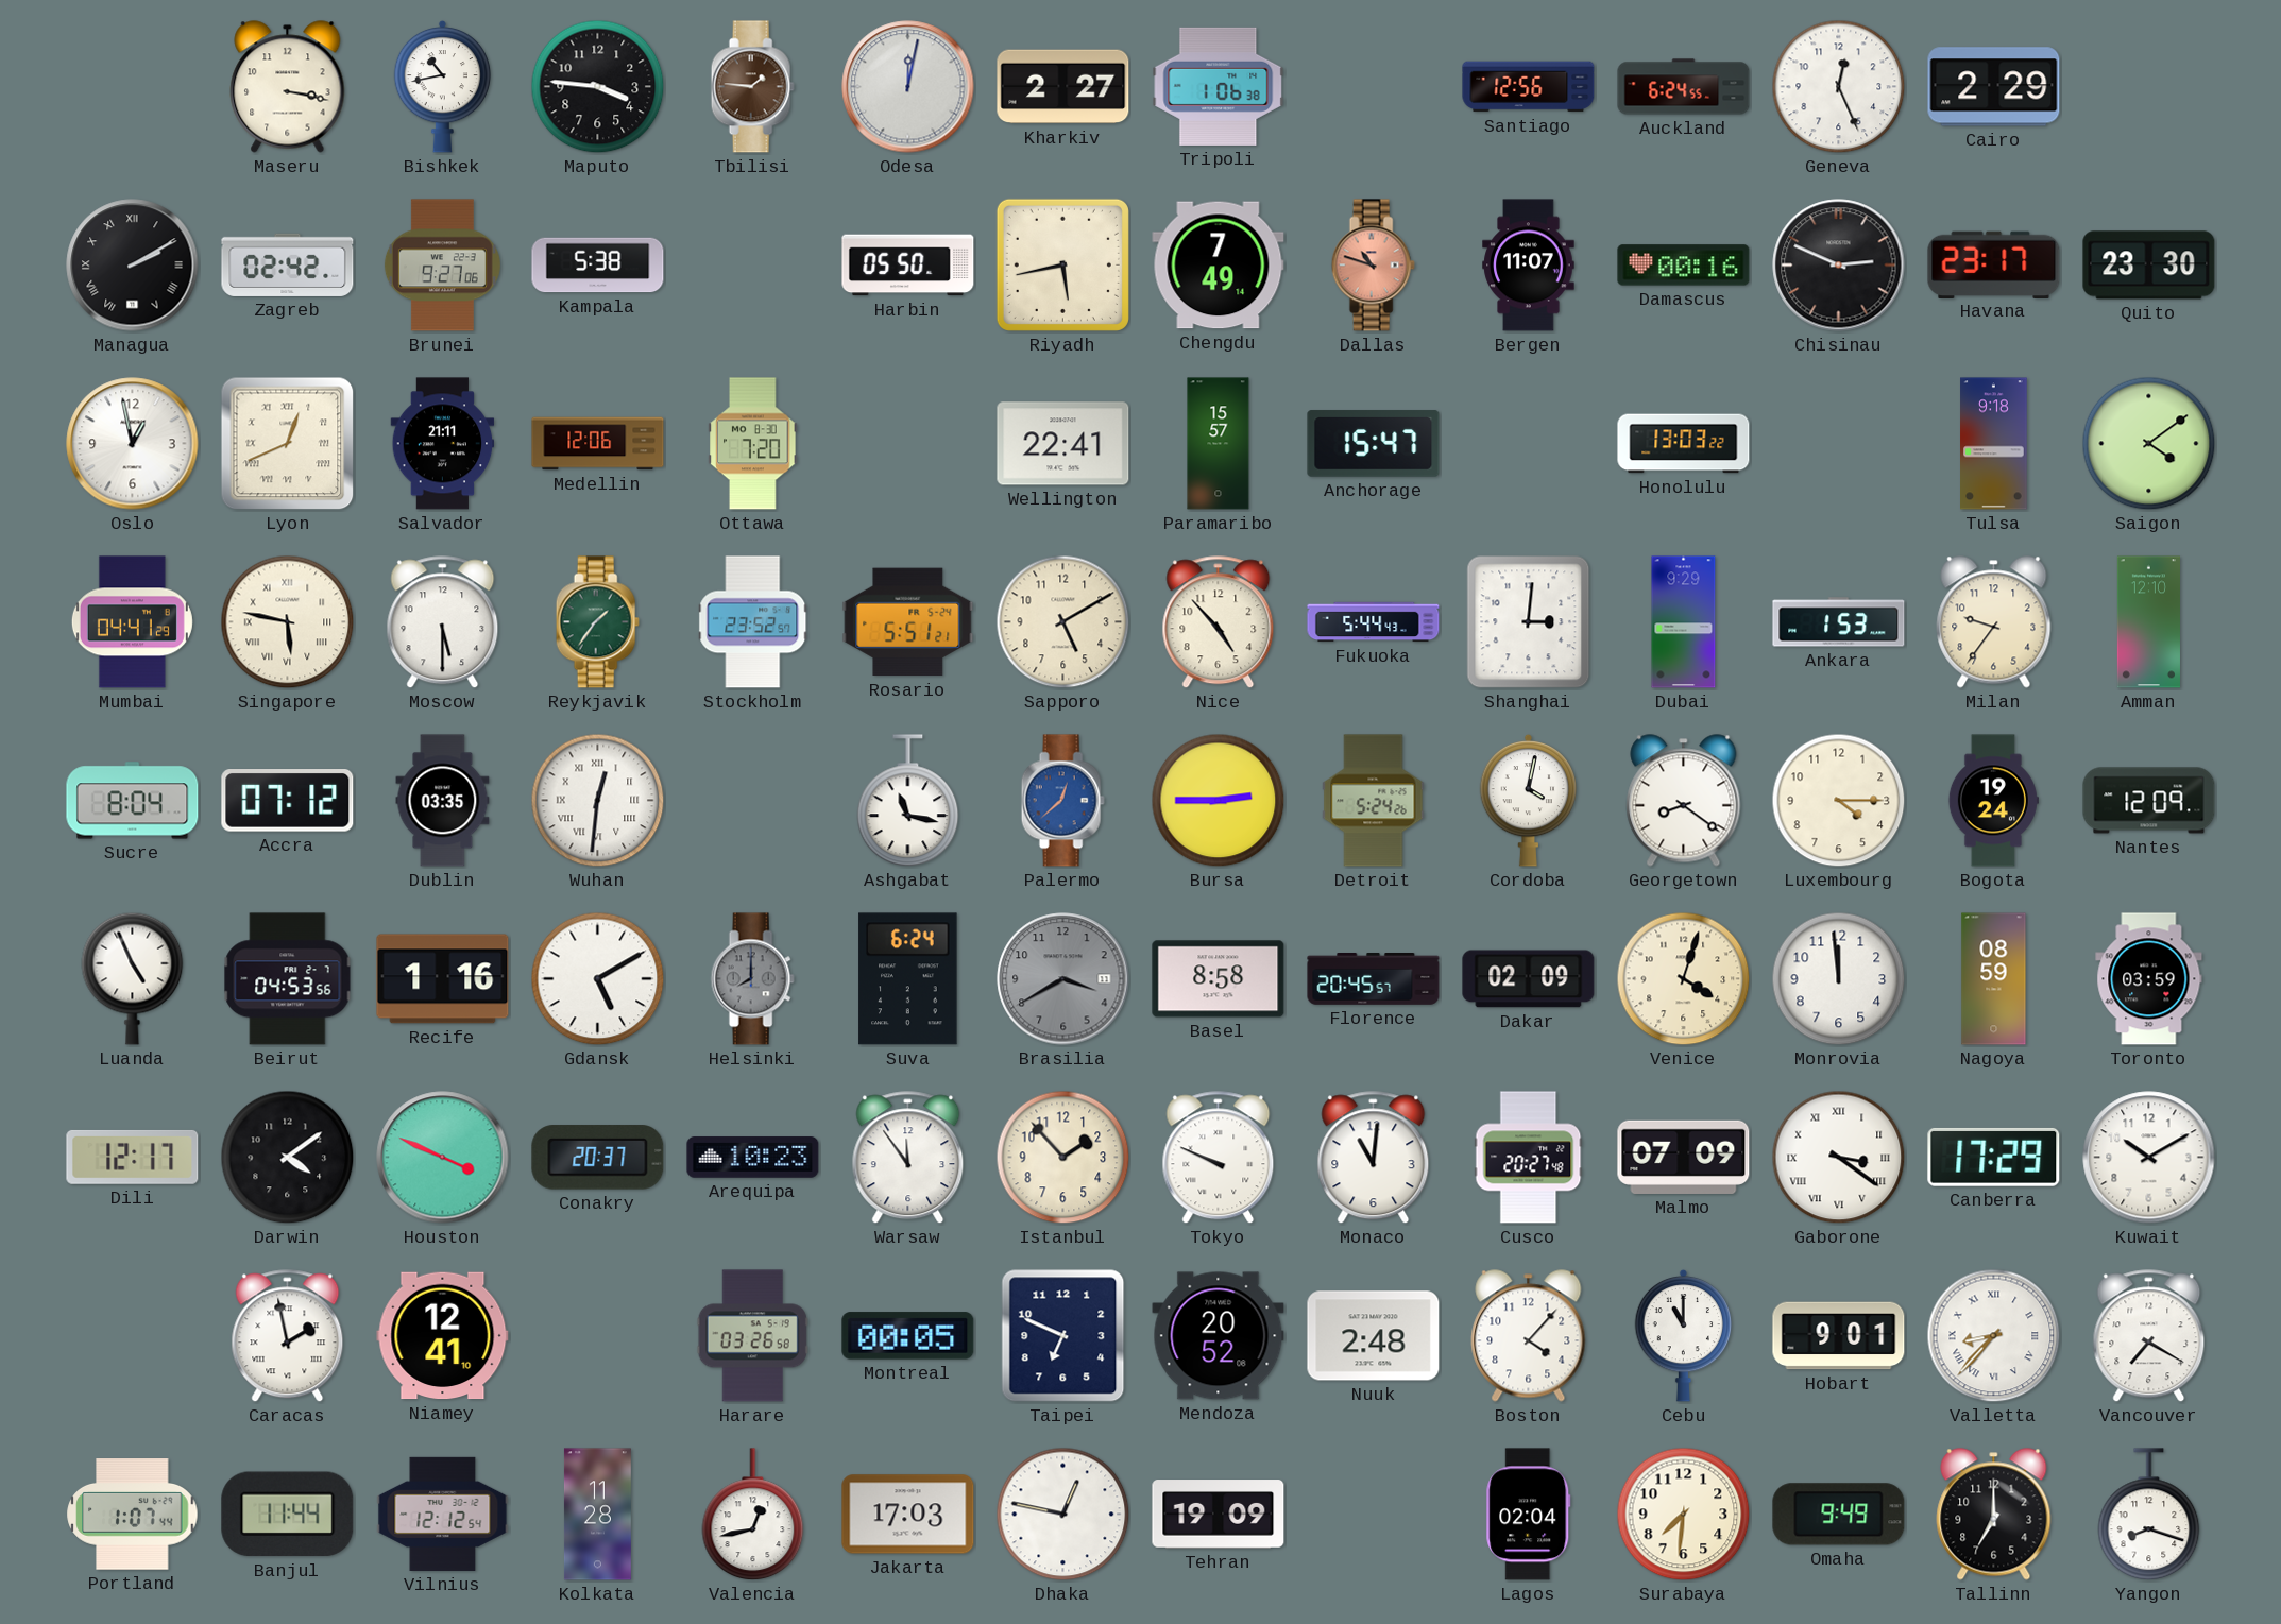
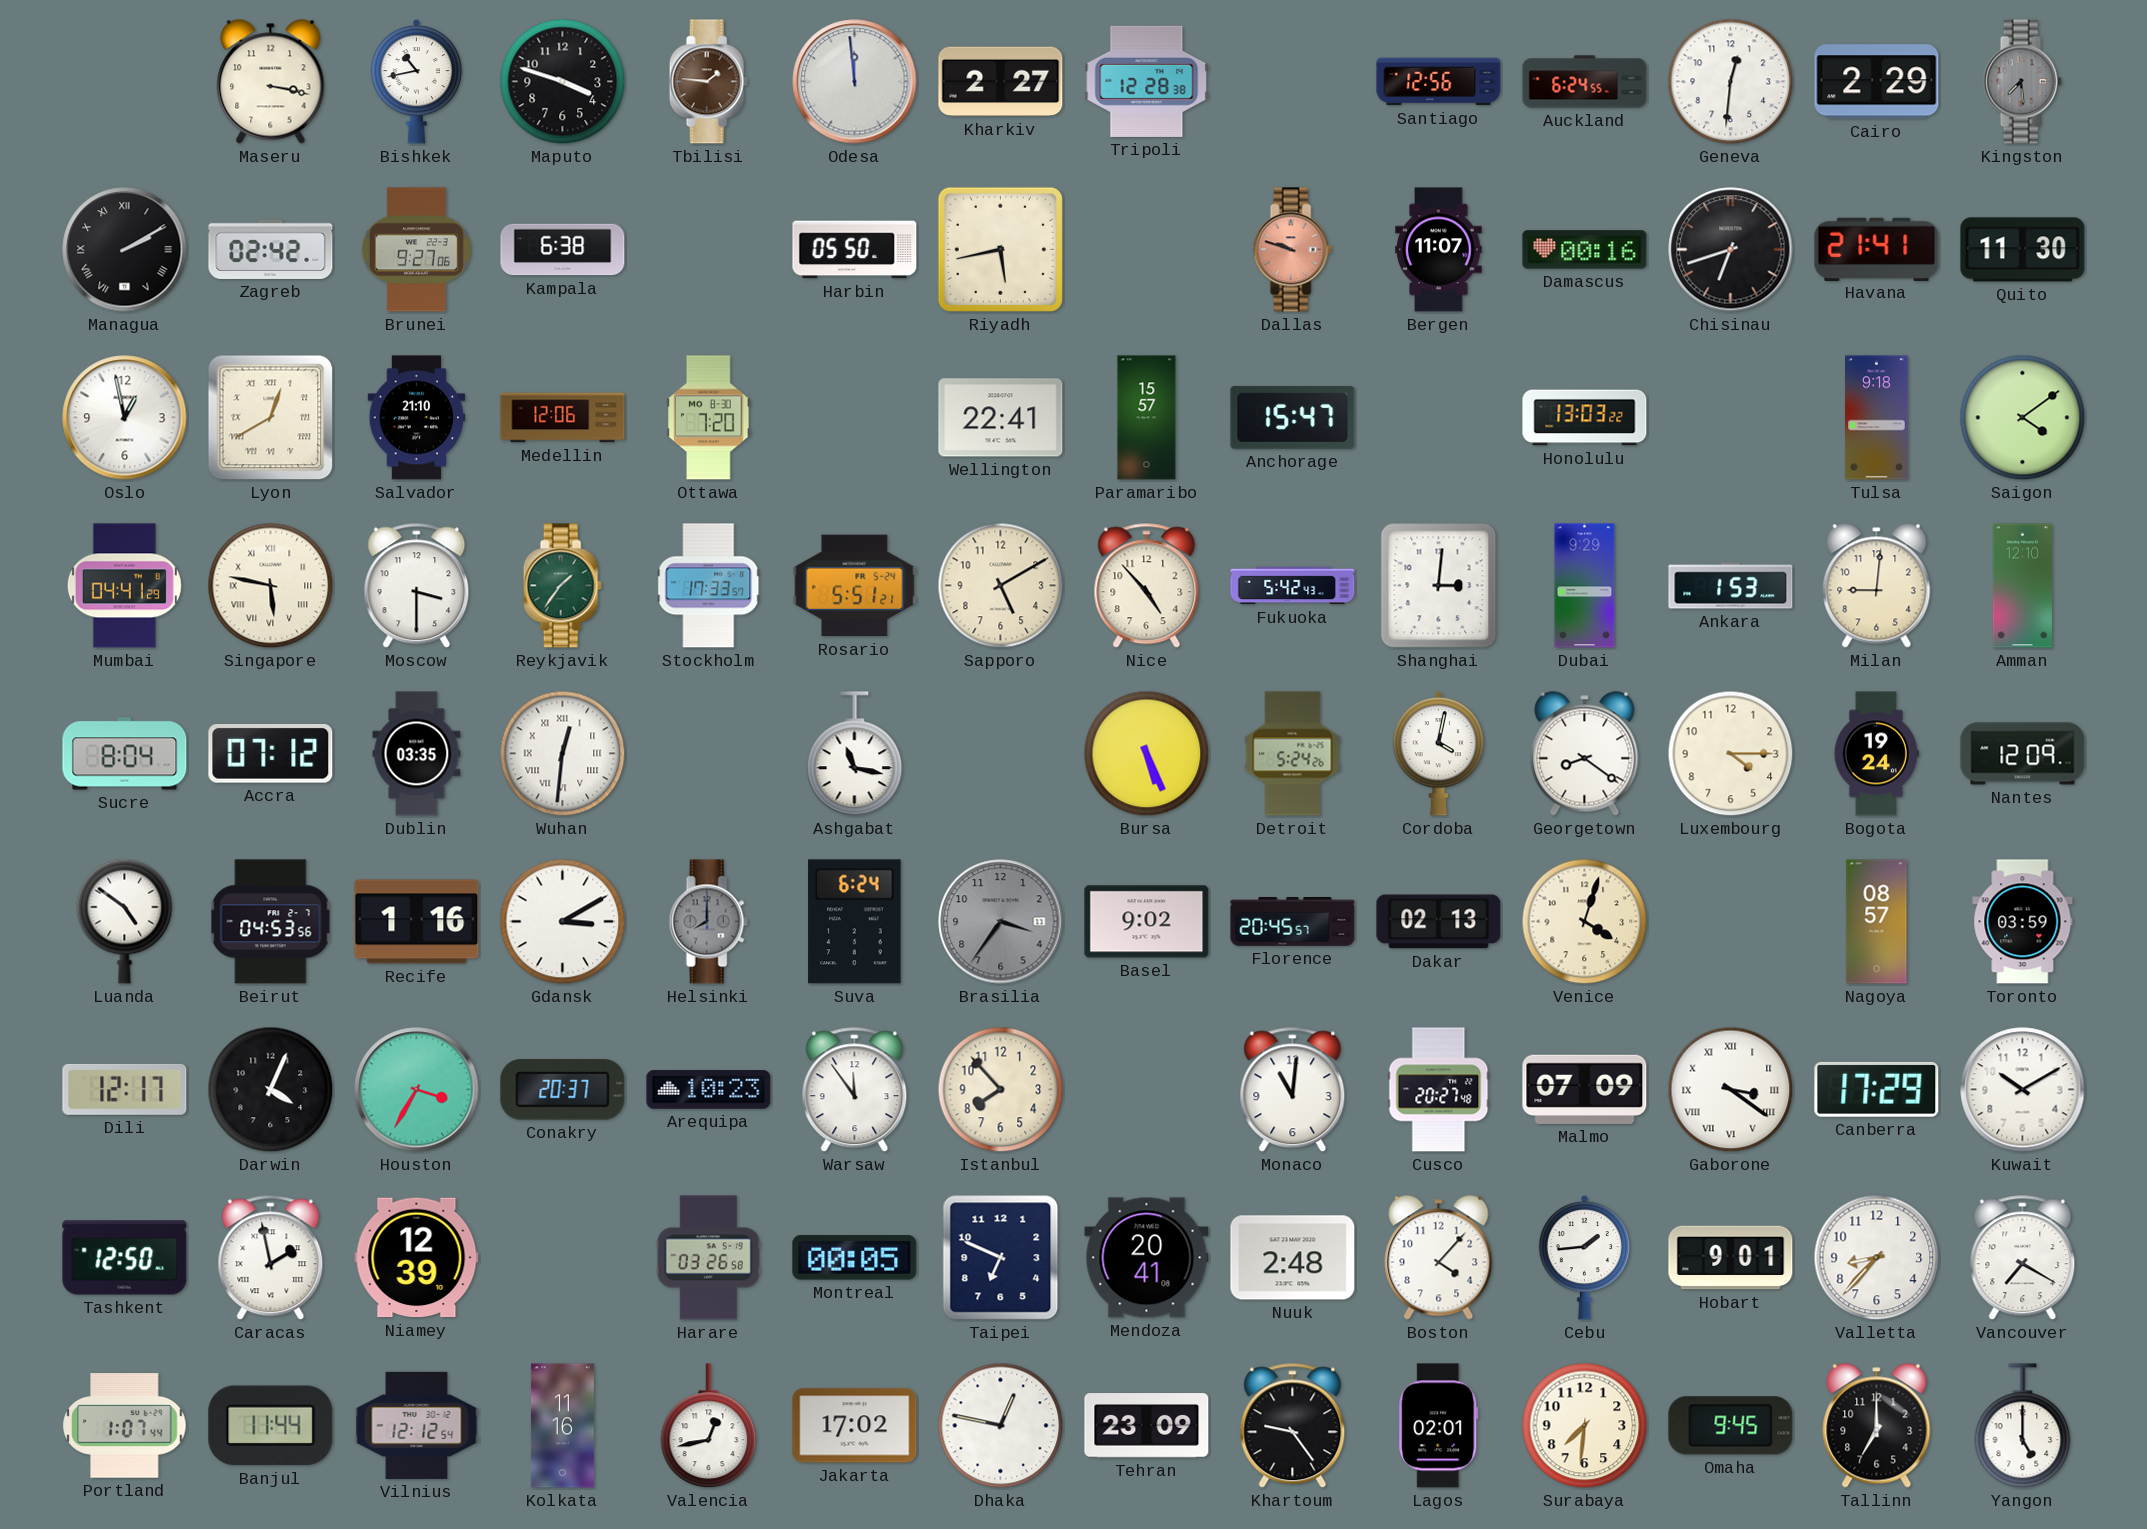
Maputo: 3:46 -> 3:48
Odesa: 12:02 -> 11:59
Tripoli: 1:06 -> 12:28
Geneva: 12:26 -> 12:31
Kingston: none -> 7:29
Kampala: 5:38 -> 6:38
Chengdu: 7:49 -> none
Dallas: 10:48 -> 9:48
Chisinau: 2:49 -> 6:42
Havana: 23:17 -> 21:41
Quito: 23:30 -> 11:30
Lyon: 12:41 -> 12:40
Salvador: 21:11 -> 21:10
Moscow: 5:30 -> 3:30
Stockholm: 23:52 -> 17:33
Fukuoka: 5:44 -> 5:42
Milan: 9:36 -> 9:01
Palermo: 12:38 -> none
Bursa: 2:45 -> 5:26
Luanda: 4:56 -> 4:51
Gdansk: 5:10 -> 3:10
Brasilia: 3:40 -> 3:36
Basel: 8:58 -> 9:02
Dakar: 02:09 -> 02:13
Monrovia: 11:59 -> none
Nagoya: 08:59 -> 08:57
Darwin: 4:09 -> 4:04
Houston: 3:49 -> 3:35
Istanbul: 1:53 -> 7:53
Tokyo: 9:49 -> none
Tashkent: none -> 12:50
Niamey: 12:41 -> 12:39
Mendoza: 20:52 -> 20:41
Cebu: 11:00 -> 1:44
Valletta numerals: Roman -> Arabic
Kolkata: 11:28 -> 11:16
Jakarta: 17:03 -> 17:02
Tehran: 19:09 -> 23:09
Khartoum: none -> 9:24
Lagos: 02:04 -> 02:01
Omaha: 9:49 -> 9:45
Yangon: 8:18 -> 5:00
